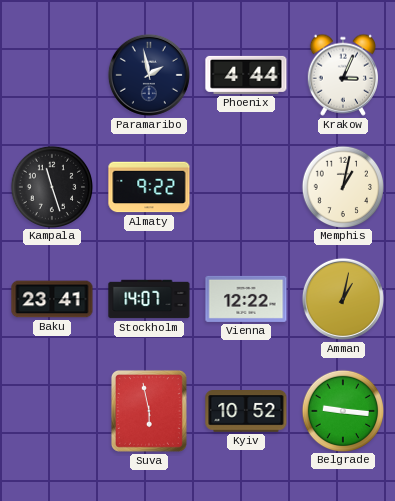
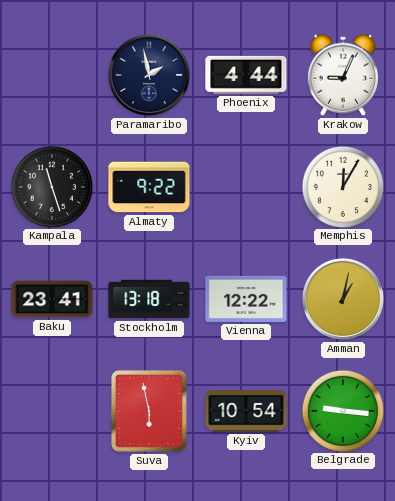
Krakow: 3:04 -> 9:04
Memphis: 1:02 -> 12:05
Stockholm: 14:07 -> 13:18
Kyiv: 10:52 -> 10:54
